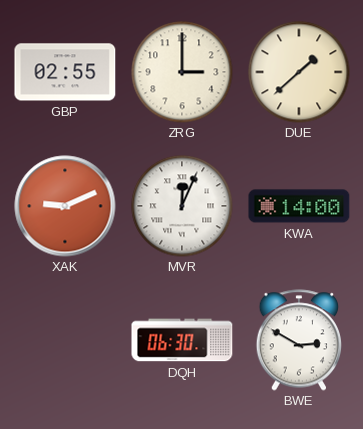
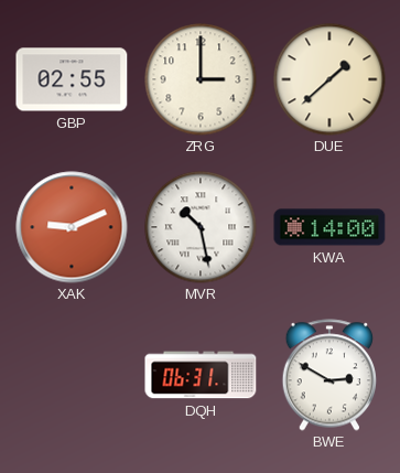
MVR: 12:04 -> 10:28
DQH: 06:30 -> 06:31
